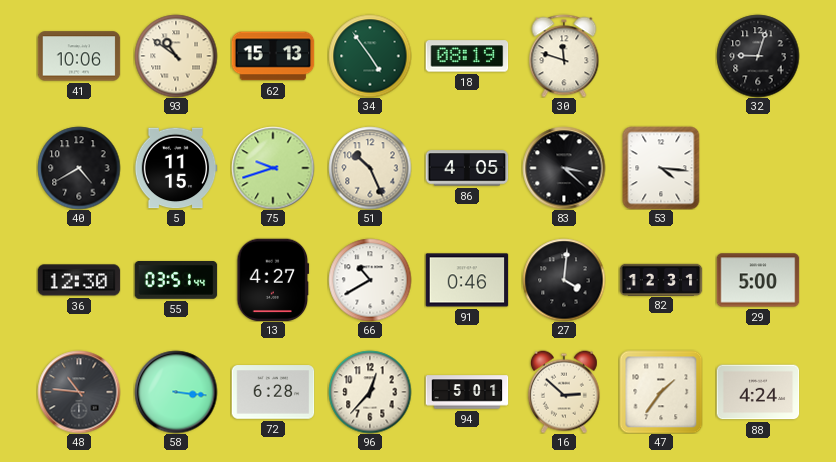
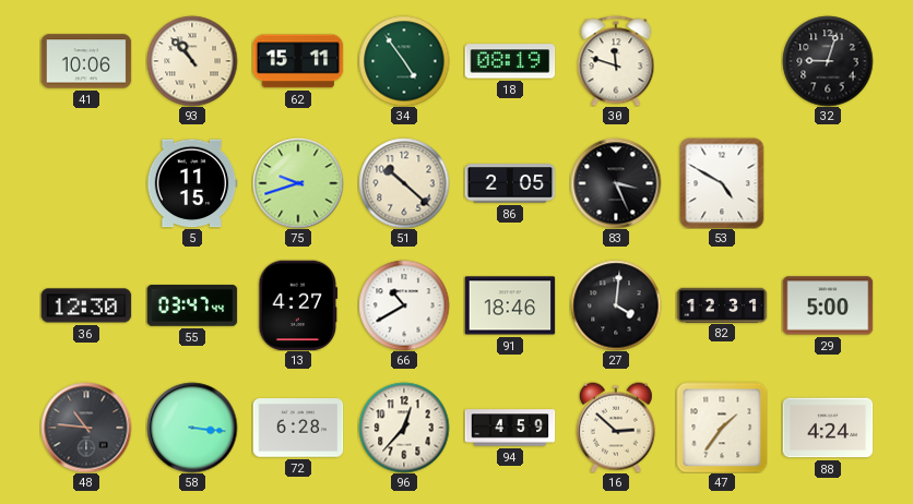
93: 10:51 -> 10:53
62: 15:13 -> 15:11
40: 4:40 -> none
51: 10:26 -> 10:22
86: 4:05 -> 2:05
83: 3:22 -> 3:26
53: 4:16 -> 4:50
55: 03:51 -> 03:47
91: 0:46 -> 18:46
94: 5:01 -> 4:59
